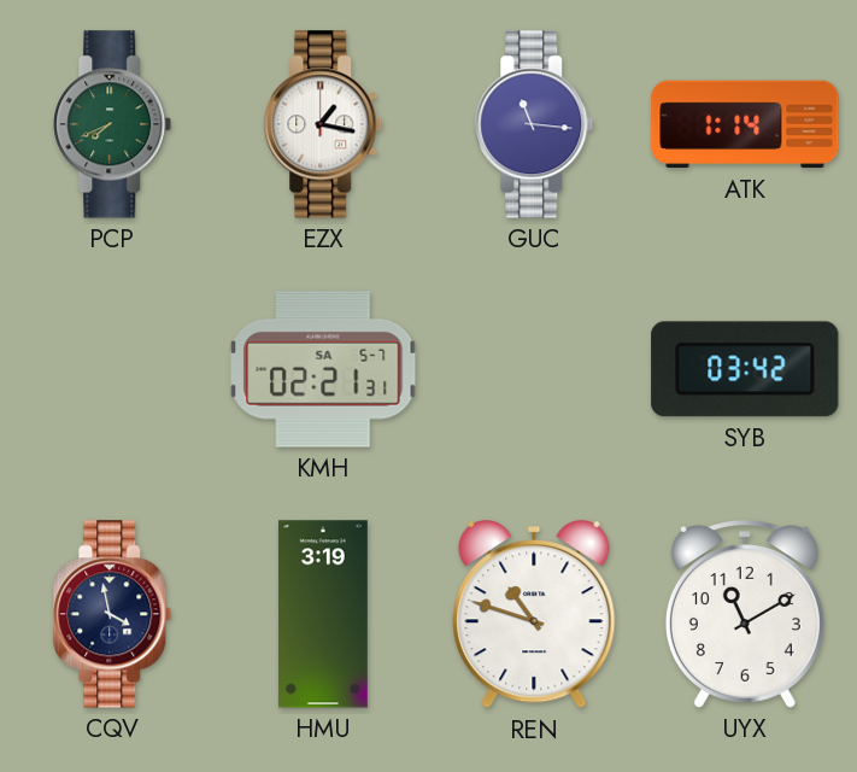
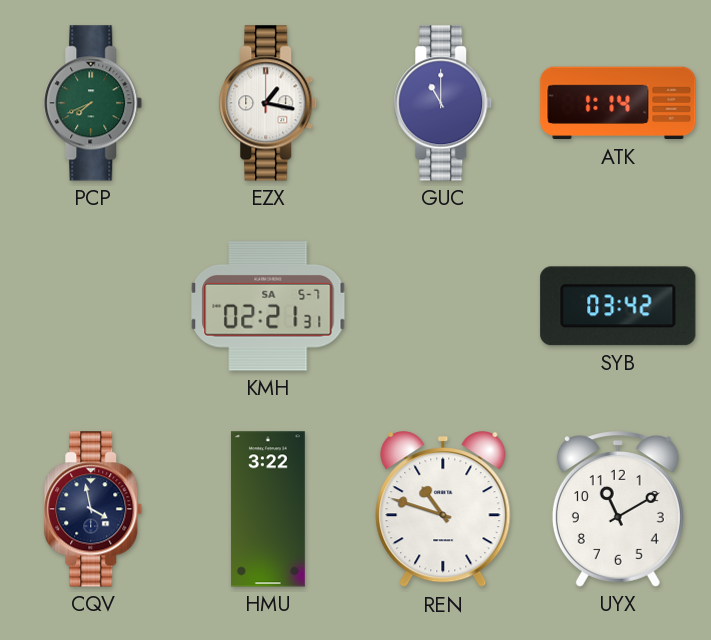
GUC: 11:16 -> 11:00
HMU: 3:19 -> 3:22
